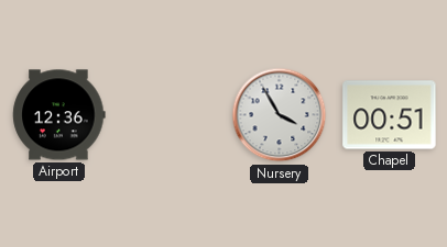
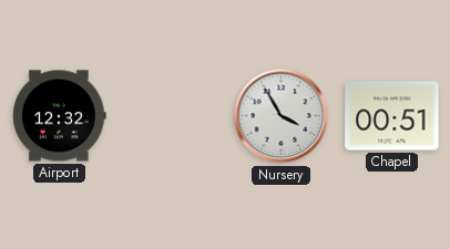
Airport: 12:36 -> 12:32
